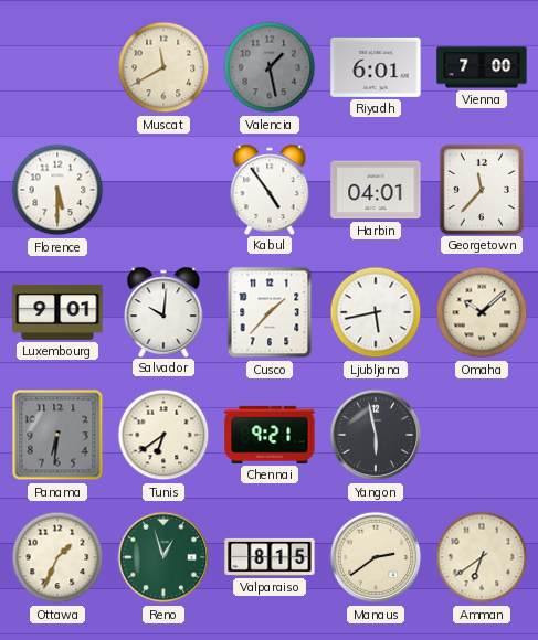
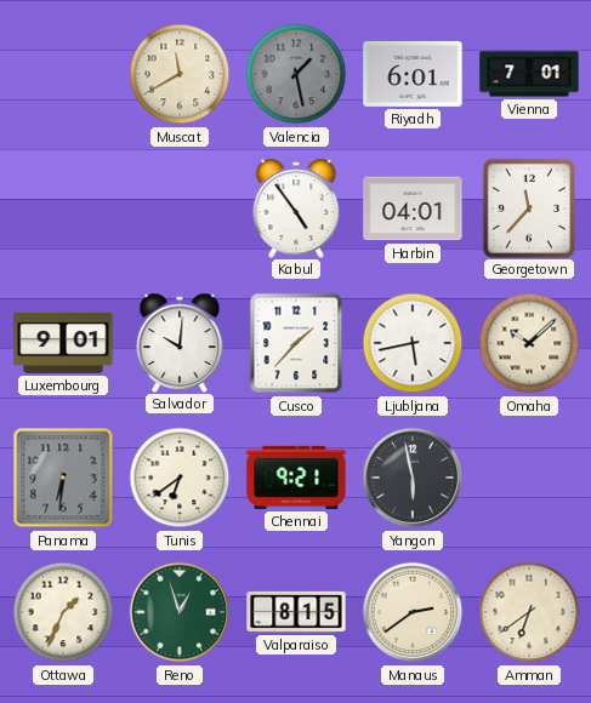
Vienna: 7:00 -> 7:01
Florence: 5:30 -> none
